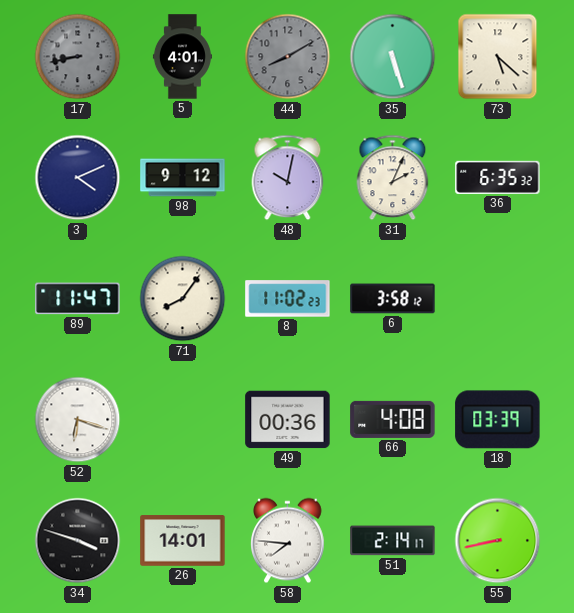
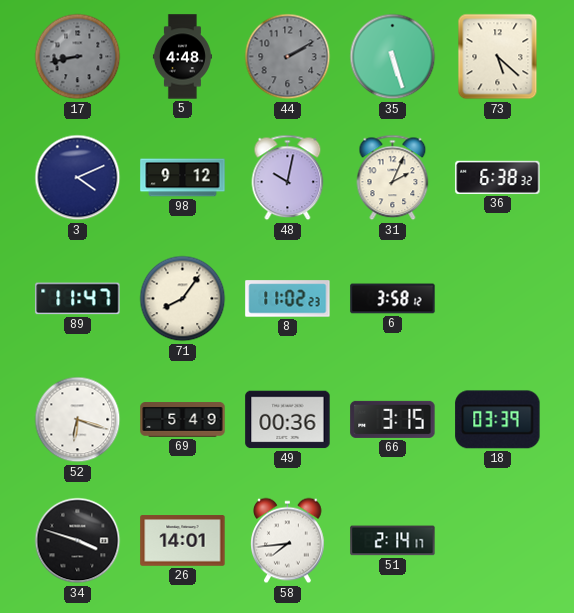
5: 4:01 -> 4:48
44: 8:10 -> 2:10
36: 6:35 -> 6:38
69: none -> 5:49
66: 4:08 -> 3:15
58: 7:46 -> 7:44
55: 8:43 -> none
